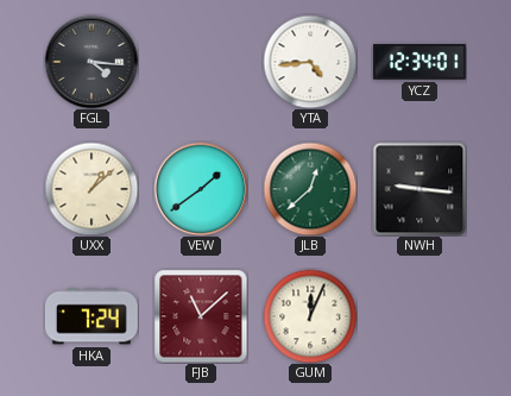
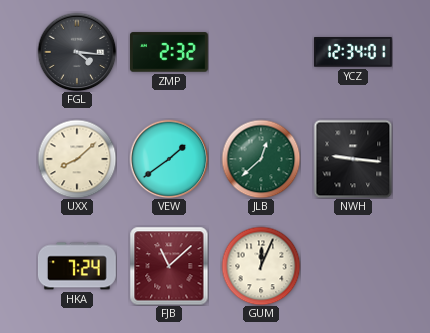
ZMP: none -> 2:32
YTA: 4:44 -> none
UXX: 1:08 -> 8:08
